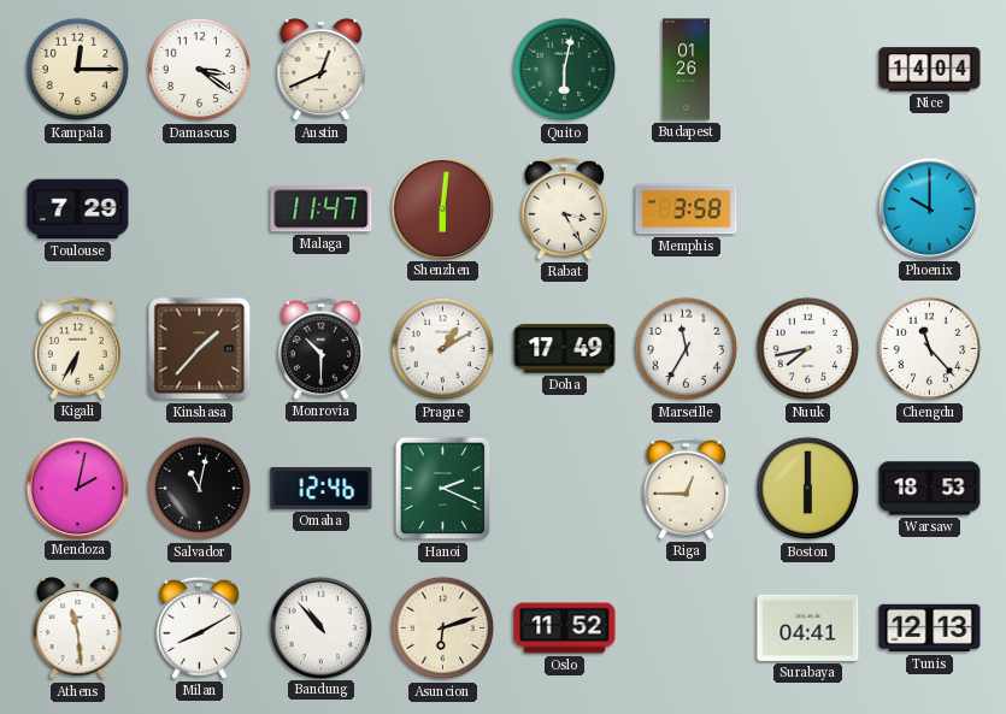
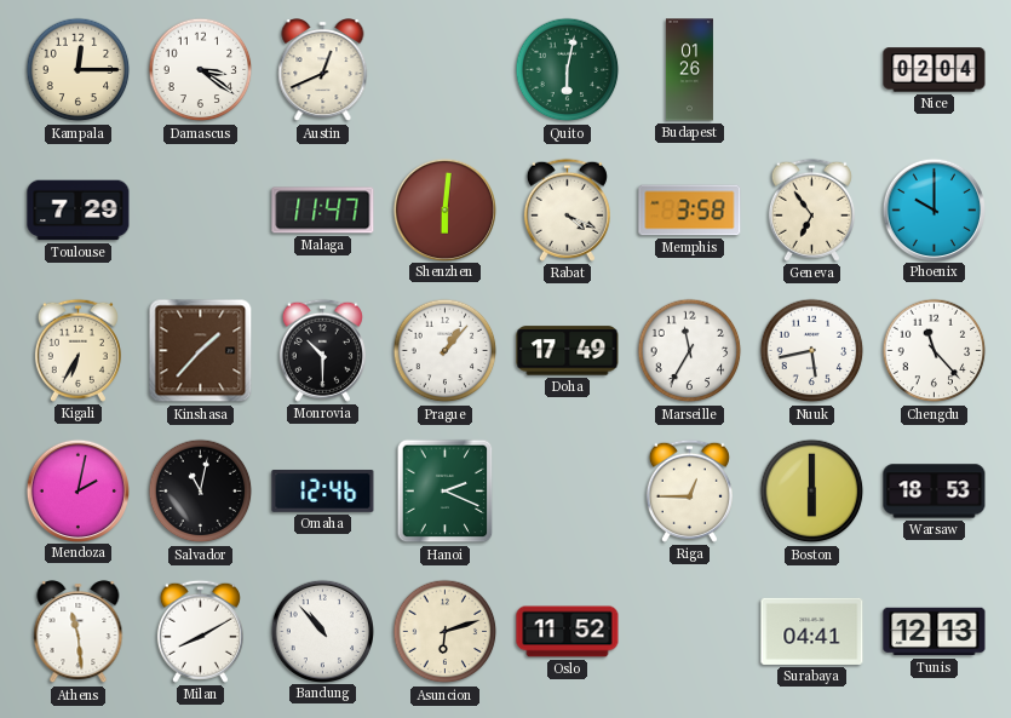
Nice: 14:04 -> 02:04
Rabat: 3:25 -> 4:19
Geneva: none -> 6:54
Prague: 1:10 -> 1:07
Nuuk: 7:43 -> 5:43
